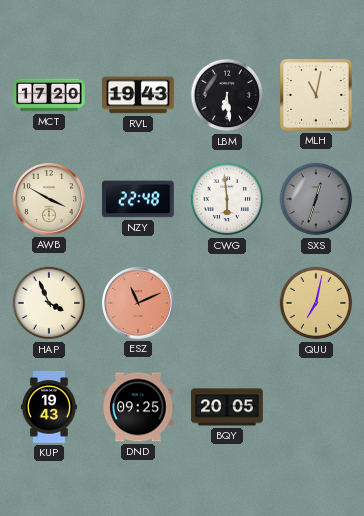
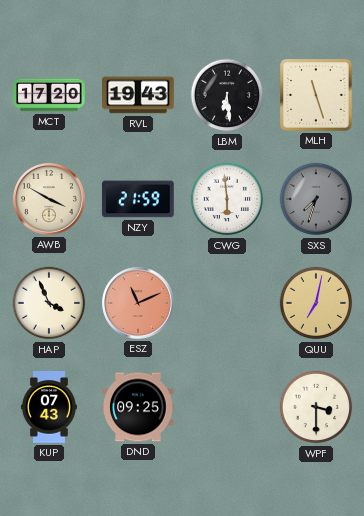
MLH: 11:02 -> 11:27
NZY: 22:48 -> 21:59
SXS: 12:33 -> 7:33
KUP: 19:43 -> 07:43
BQY: 20:05 -> none
WPF: none -> 3:30
